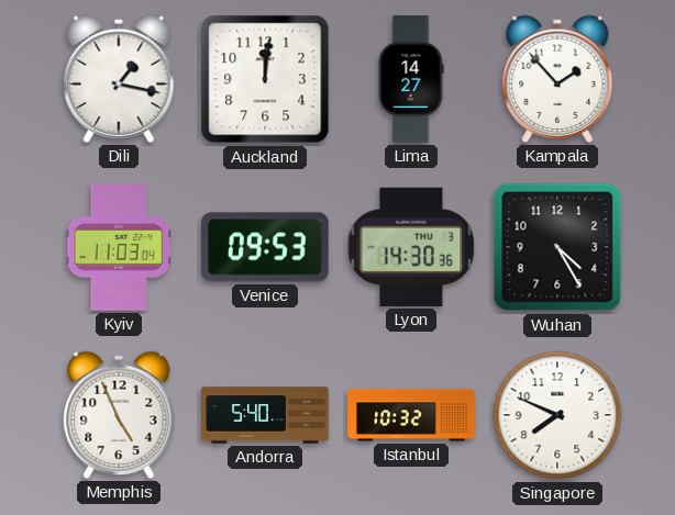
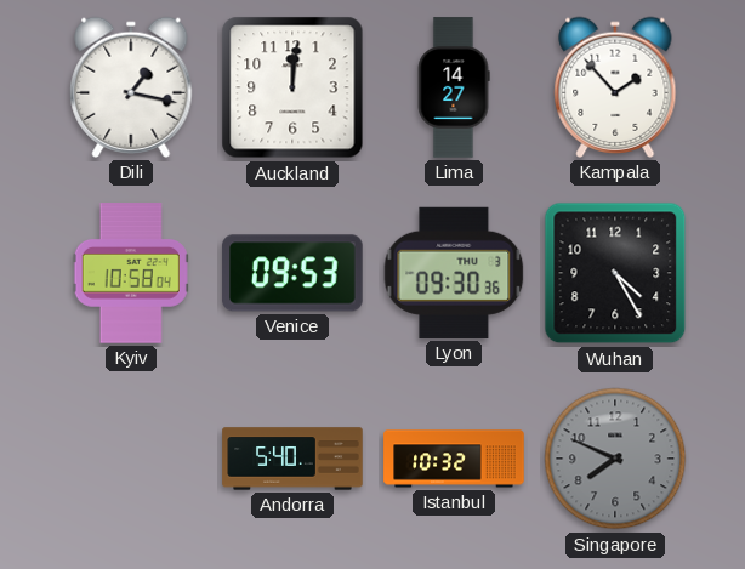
Kyiv: 11:03 -> 10:58
Lyon: 14:30 -> 09:30
Memphis: 4:56 -> none
Singapore dial: white -> grey
